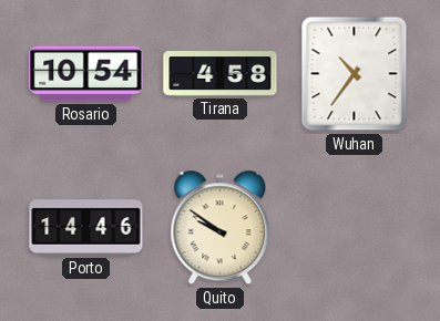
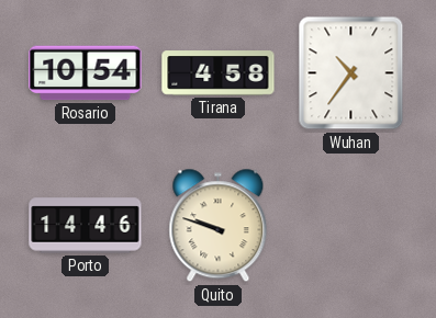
Quito: 9:51 -> 9:48
